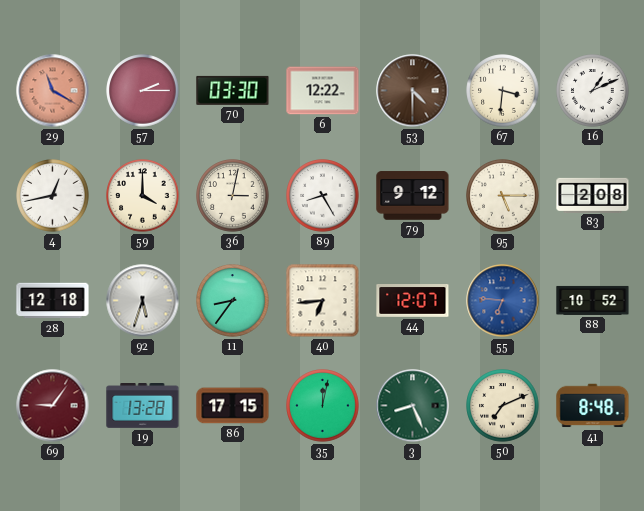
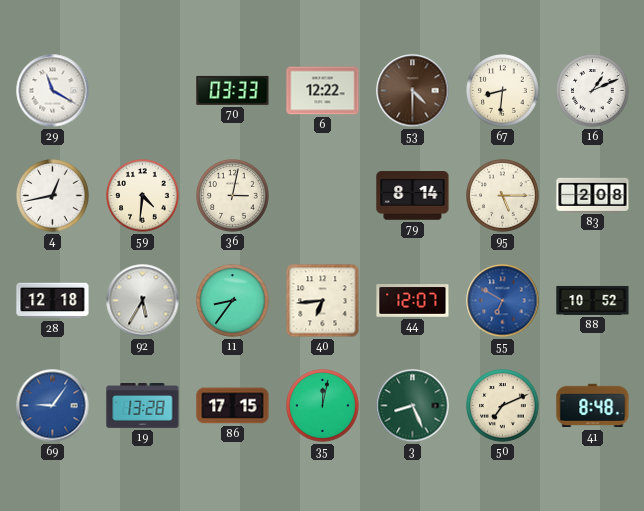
29 dial: salmon -> white
57: 2:15 -> none
70: 03:30 -> 03:33
67: 3:31 -> 8:31
59: 4:00 -> 4:31
89: 8:25 -> none
79: 9:12 -> 8:14
92: 5:33 -> 5:35
55: 6:46 -> 6:50
69 dial: burgundy -> blue
